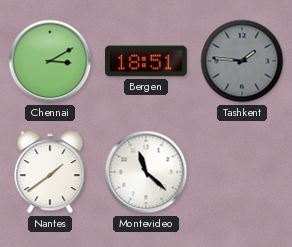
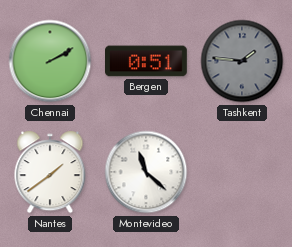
Chennai: 3:10 -> 2:10
Bergen: 18:51 -> 0:51
